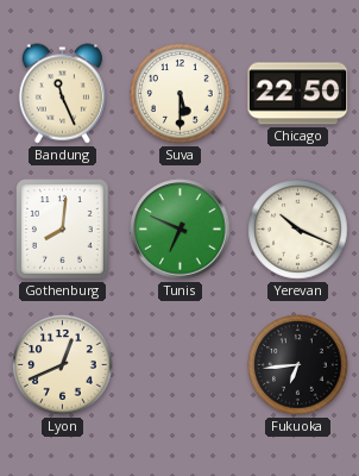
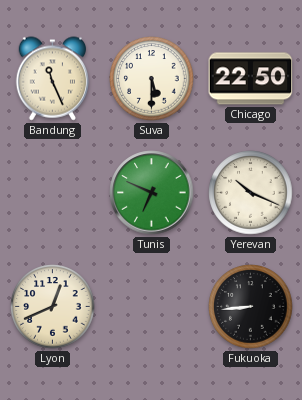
Gothenburg: 8:01 -> none
Fukuoka: 6:44 -> 8:44
